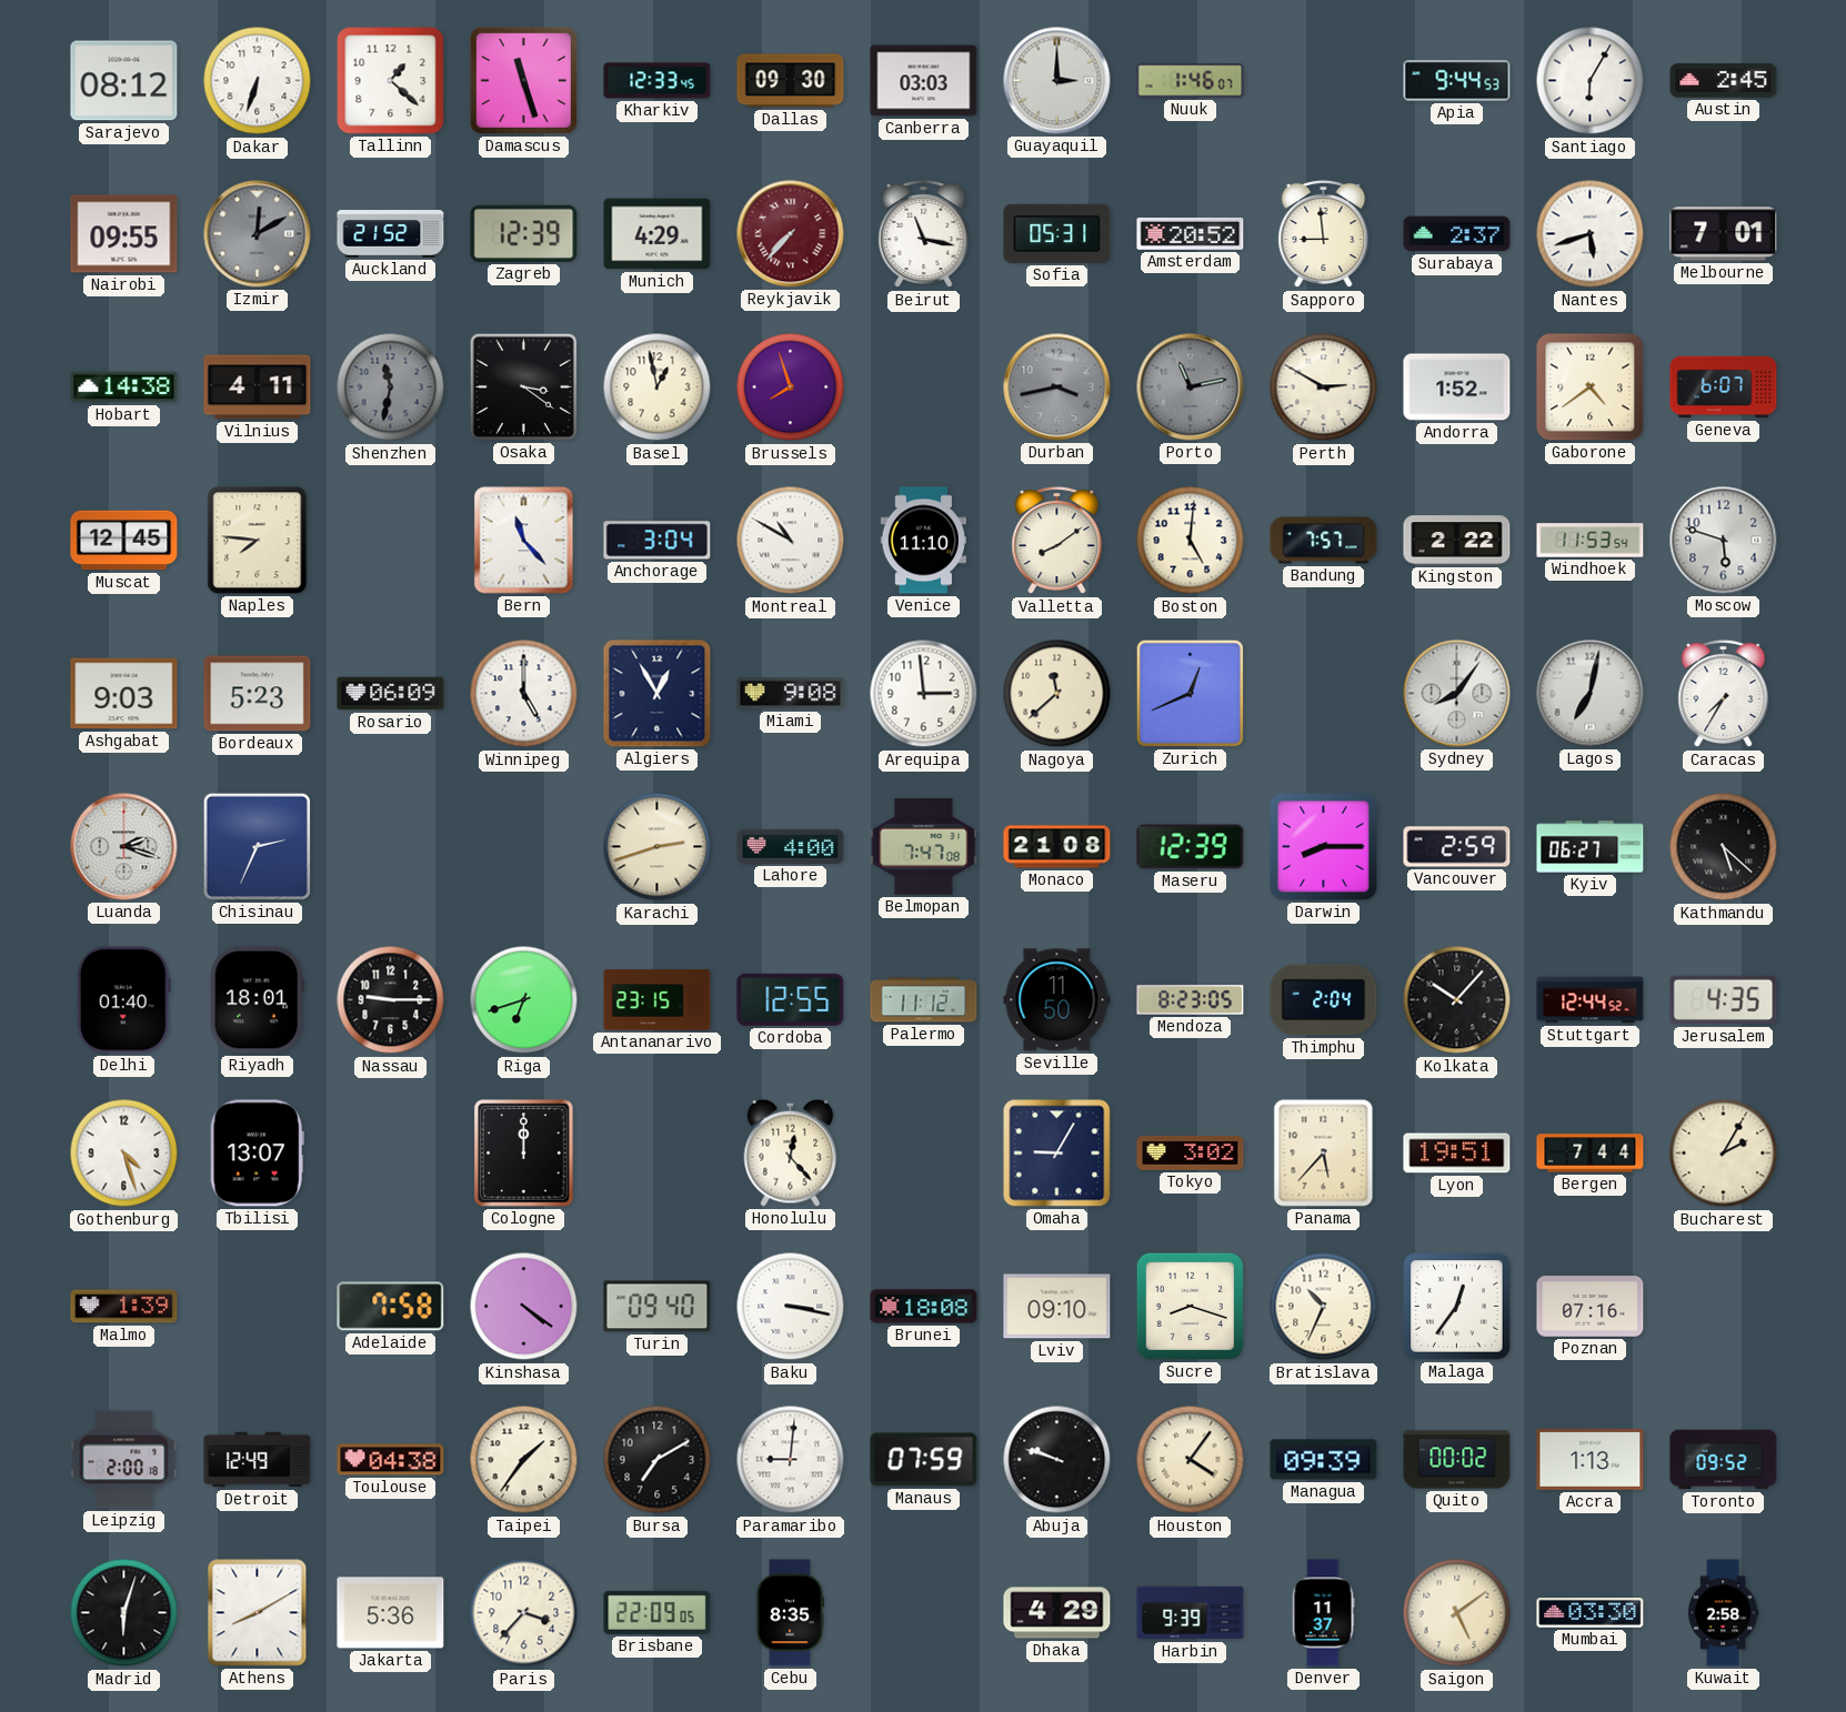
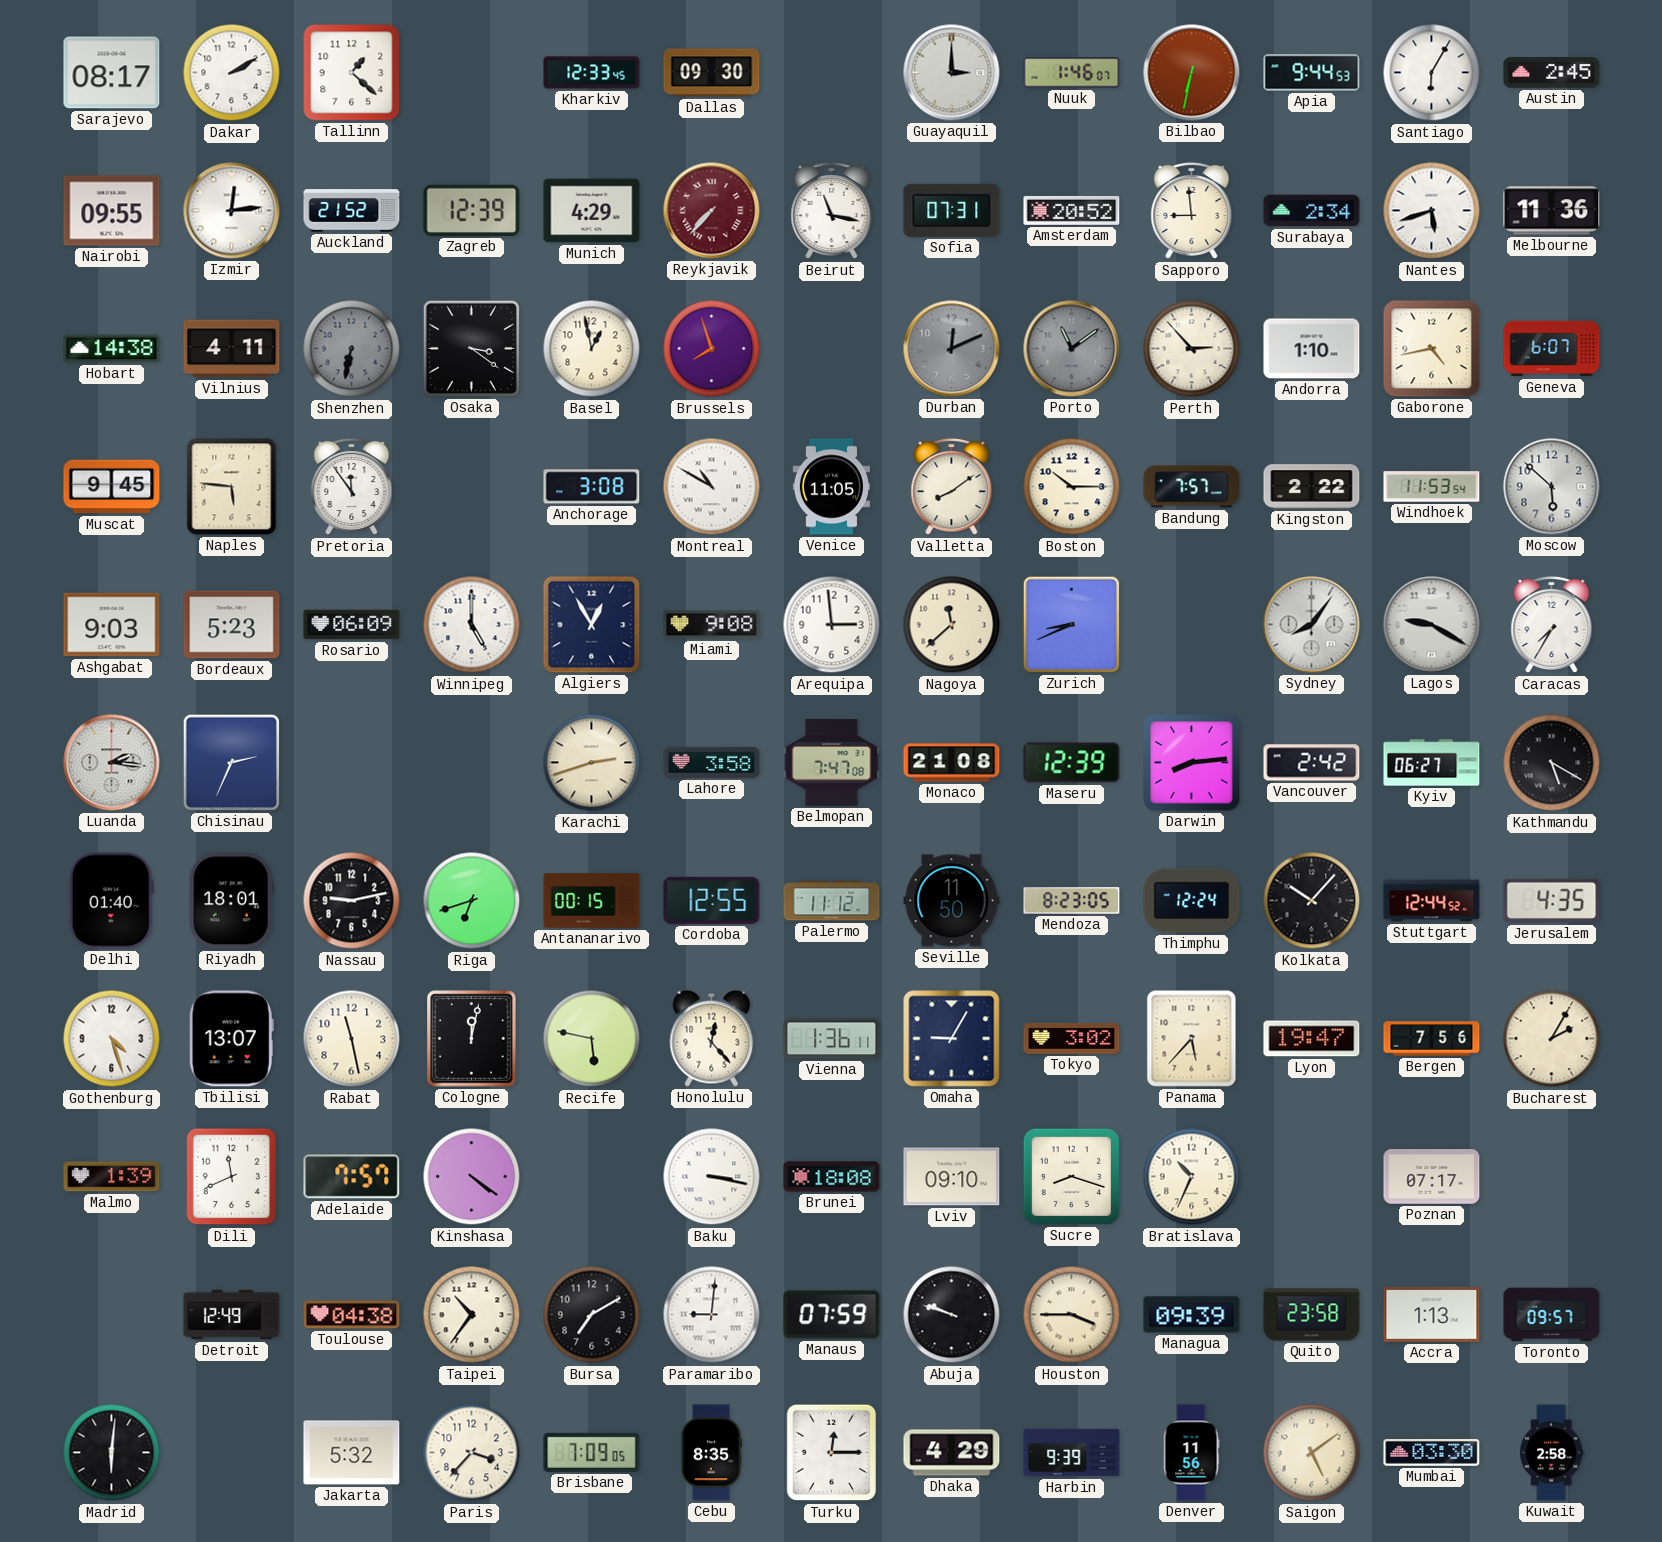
Sarajevo: 08:12 -> 08:17
Dakar: 6:33 -> 2:10
Damascus: 11:27 -> none
Canberra: 03:03 -> none
Bilbao: none -> 6:32
Izmir: 12:10 -> 12:14
Izmir dial: grey -> white
Sofia: 05:31 -> 07:31
Surabaya: 2:37 -> 2:34
Melbourne: 7:01 -> 11:36
Shenzhen: 11:32 -> 6:32
Durban: 3:43 -> 12:11
Porto: 11:13 -> 11:09
Perth: 2:50 -> 2:53
Andorra: 1:52 -> 1:10
Gaborone: 4:39 -> 4:43
Muscat: 12:45 -> 9:45
Naples: 7:46 -> 5:46
Pretoria: none -> 11:54
Bern: 11:23 -> none
Anchorage: 3:04 -> 3:08
Venice: 11:10 -> 11:05
Boston: 5:01 -> 10:15
Moscow: 5:48 -> 5:52
Zurich: 12:41 -> 8:41
Lagos: 7:02 -> 9:20
Luanda: 2:18 -> 2:16
Lahore: 4:00 -> 3:58
Darwin: 8:15 -> 8:14
Vancouver: 2:59 -> 2:42
Kathmandu: 5:22 -> 5:20
Nassau: 9:15 -> 9:13
Antananarivo: 23:15 -> 00:15
Thimphu: 2:04 -> 12:24
Rabat: none -> 11:28
Cologne: 12:00 -> 12:02
Recife: none -> 5:47
Vienna: none -> 1:36
Lyon: 19:51 -> 19:47
Bergen: 7:44 -> 7:56
Dili: none -> 11:41
Adelaide: 7:58 -> 7:57
Turin: 09:40 -> none
Malaga: 12:36 -> none
Poznan: 07:16 -> 07:17
Leipzig: 2:00 -> none
Taipei: 1:36 -> 10:36
Houston: 4:06 -> 3:45
Quito: 00:02 -> 23:58
Toronto: 09:52 -> 09:57
Madrid: 6:03 -> 6:01
Athens: 8:10 -> none
Jakarta: 5:36 -> 5:32
Brisbane: 22:09 -> 7:09
Turku: none -> 12:15
Denver: 11:37 -> 11:56
